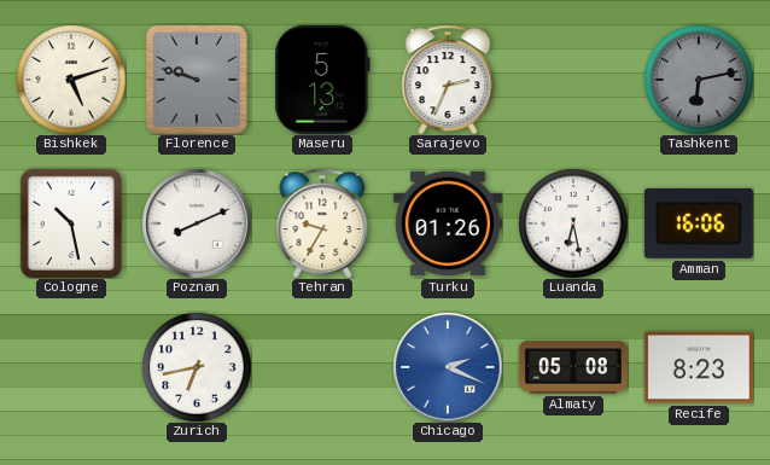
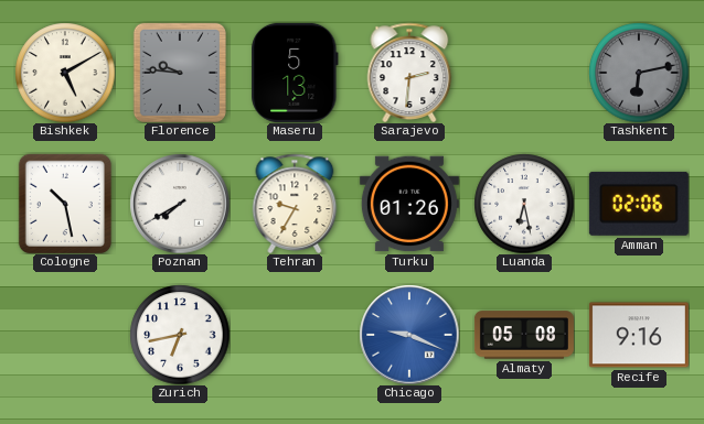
Bishkek: 5:12 -> 5:10
Florence: 9:48 -> 9:46
Sarajevo: 2:34 -> 2:31
Poznan: 8:11 -> 7:40
Amman: 16:06 -> 02:06
Chicago: 2:19 -> 9:19
Recife: 8:23 -> 9:16
